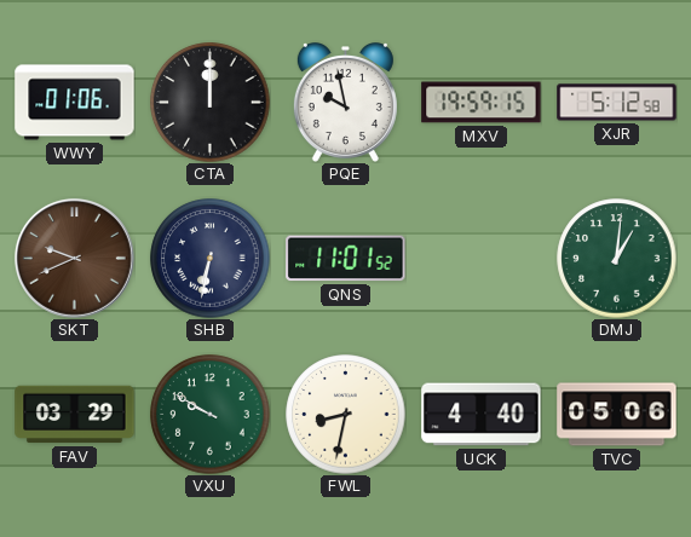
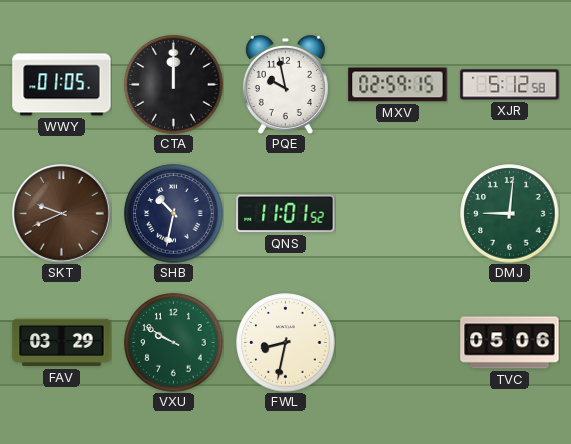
WWY: 01:06 -> 01:05
MXV: 19:59 -> 02:59
SHB: 6:32 -> 10:32
DMJ: 1:01 -> 9:01
UCK: 4:40 -> none
